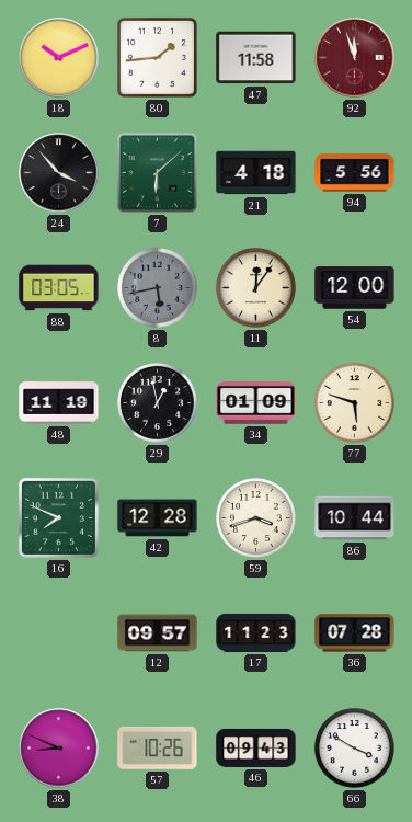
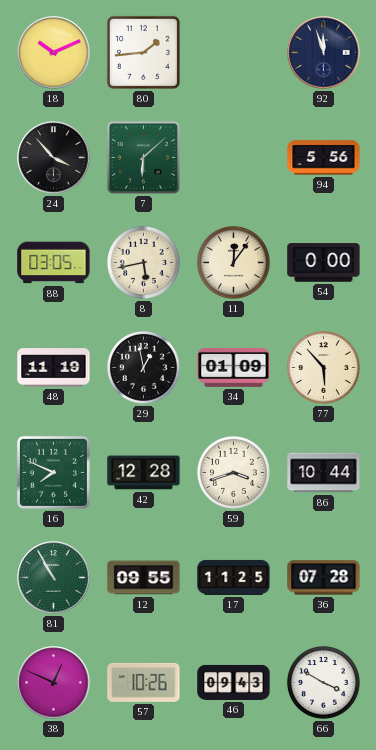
47: 11:58 -> none
92 dial: burgundy -> navy
21: 4:18 -> none
8 dial: grey -> cream
54: 12:00 -> 0:00
77: 5:48 -> 5:53
81: none -> 10:55
12: 09:57 -> 09:55
17: 11:23 -> 11:25
38: 8:49 -> 12:49
